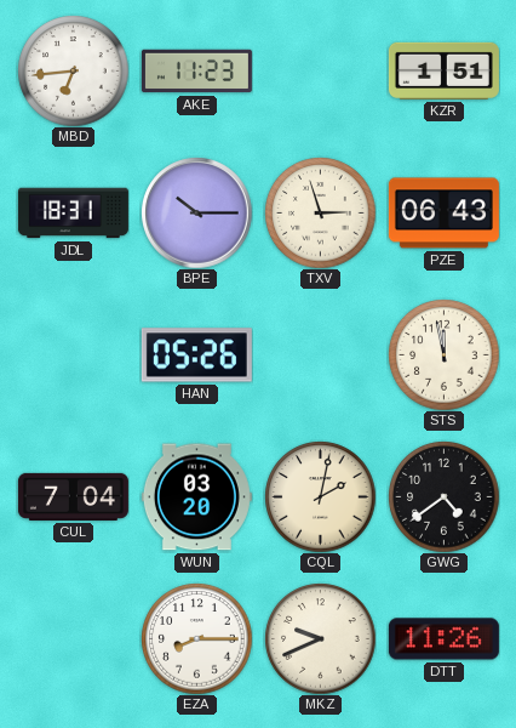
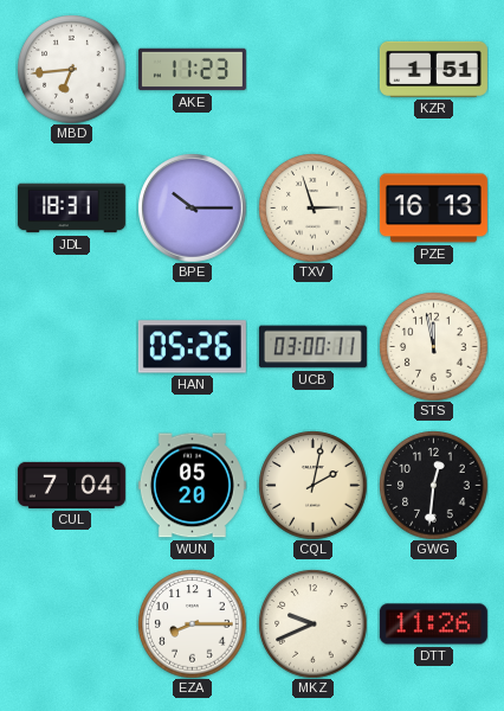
PZE: 06:43 -> 16:13
UCB: none -> 03:00
WUN: 03:20 -> 05:20
GWG: 4:39 -> 12:31
